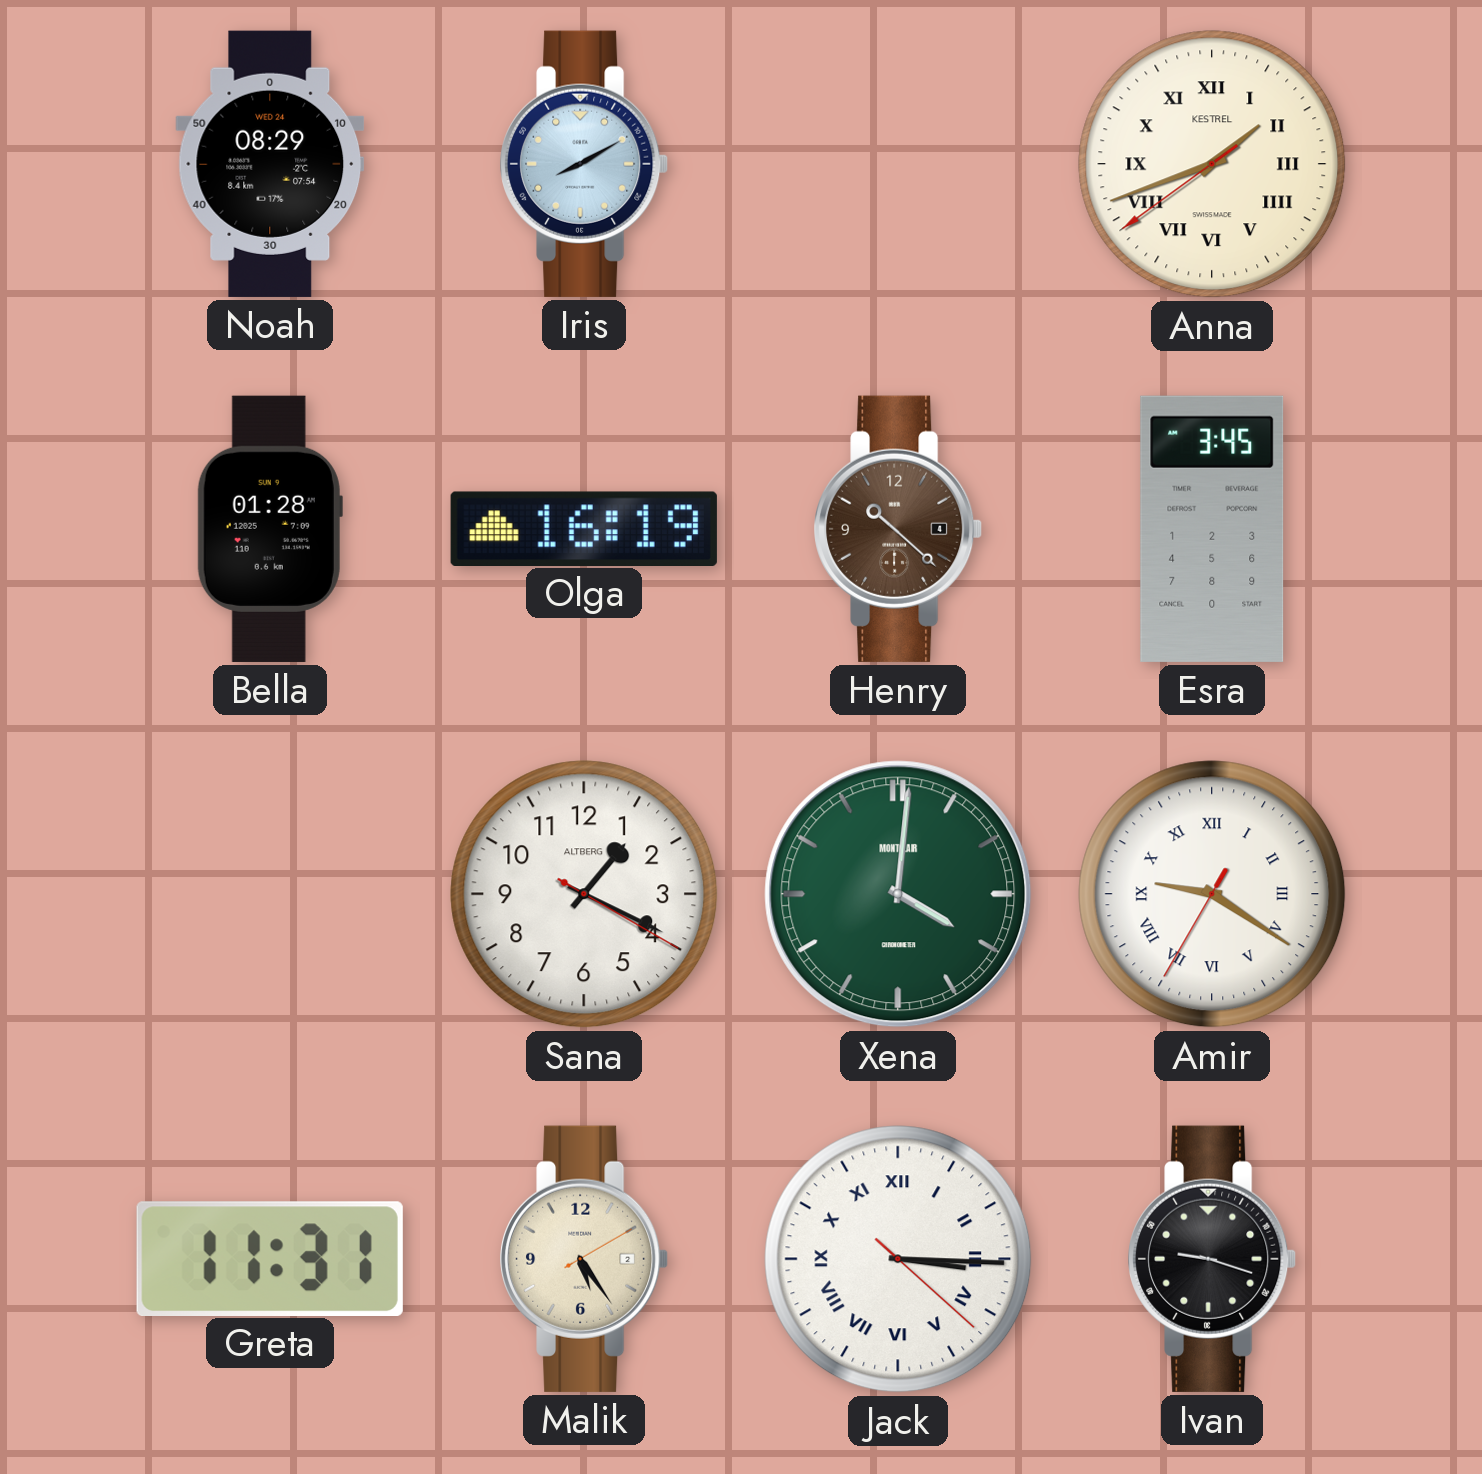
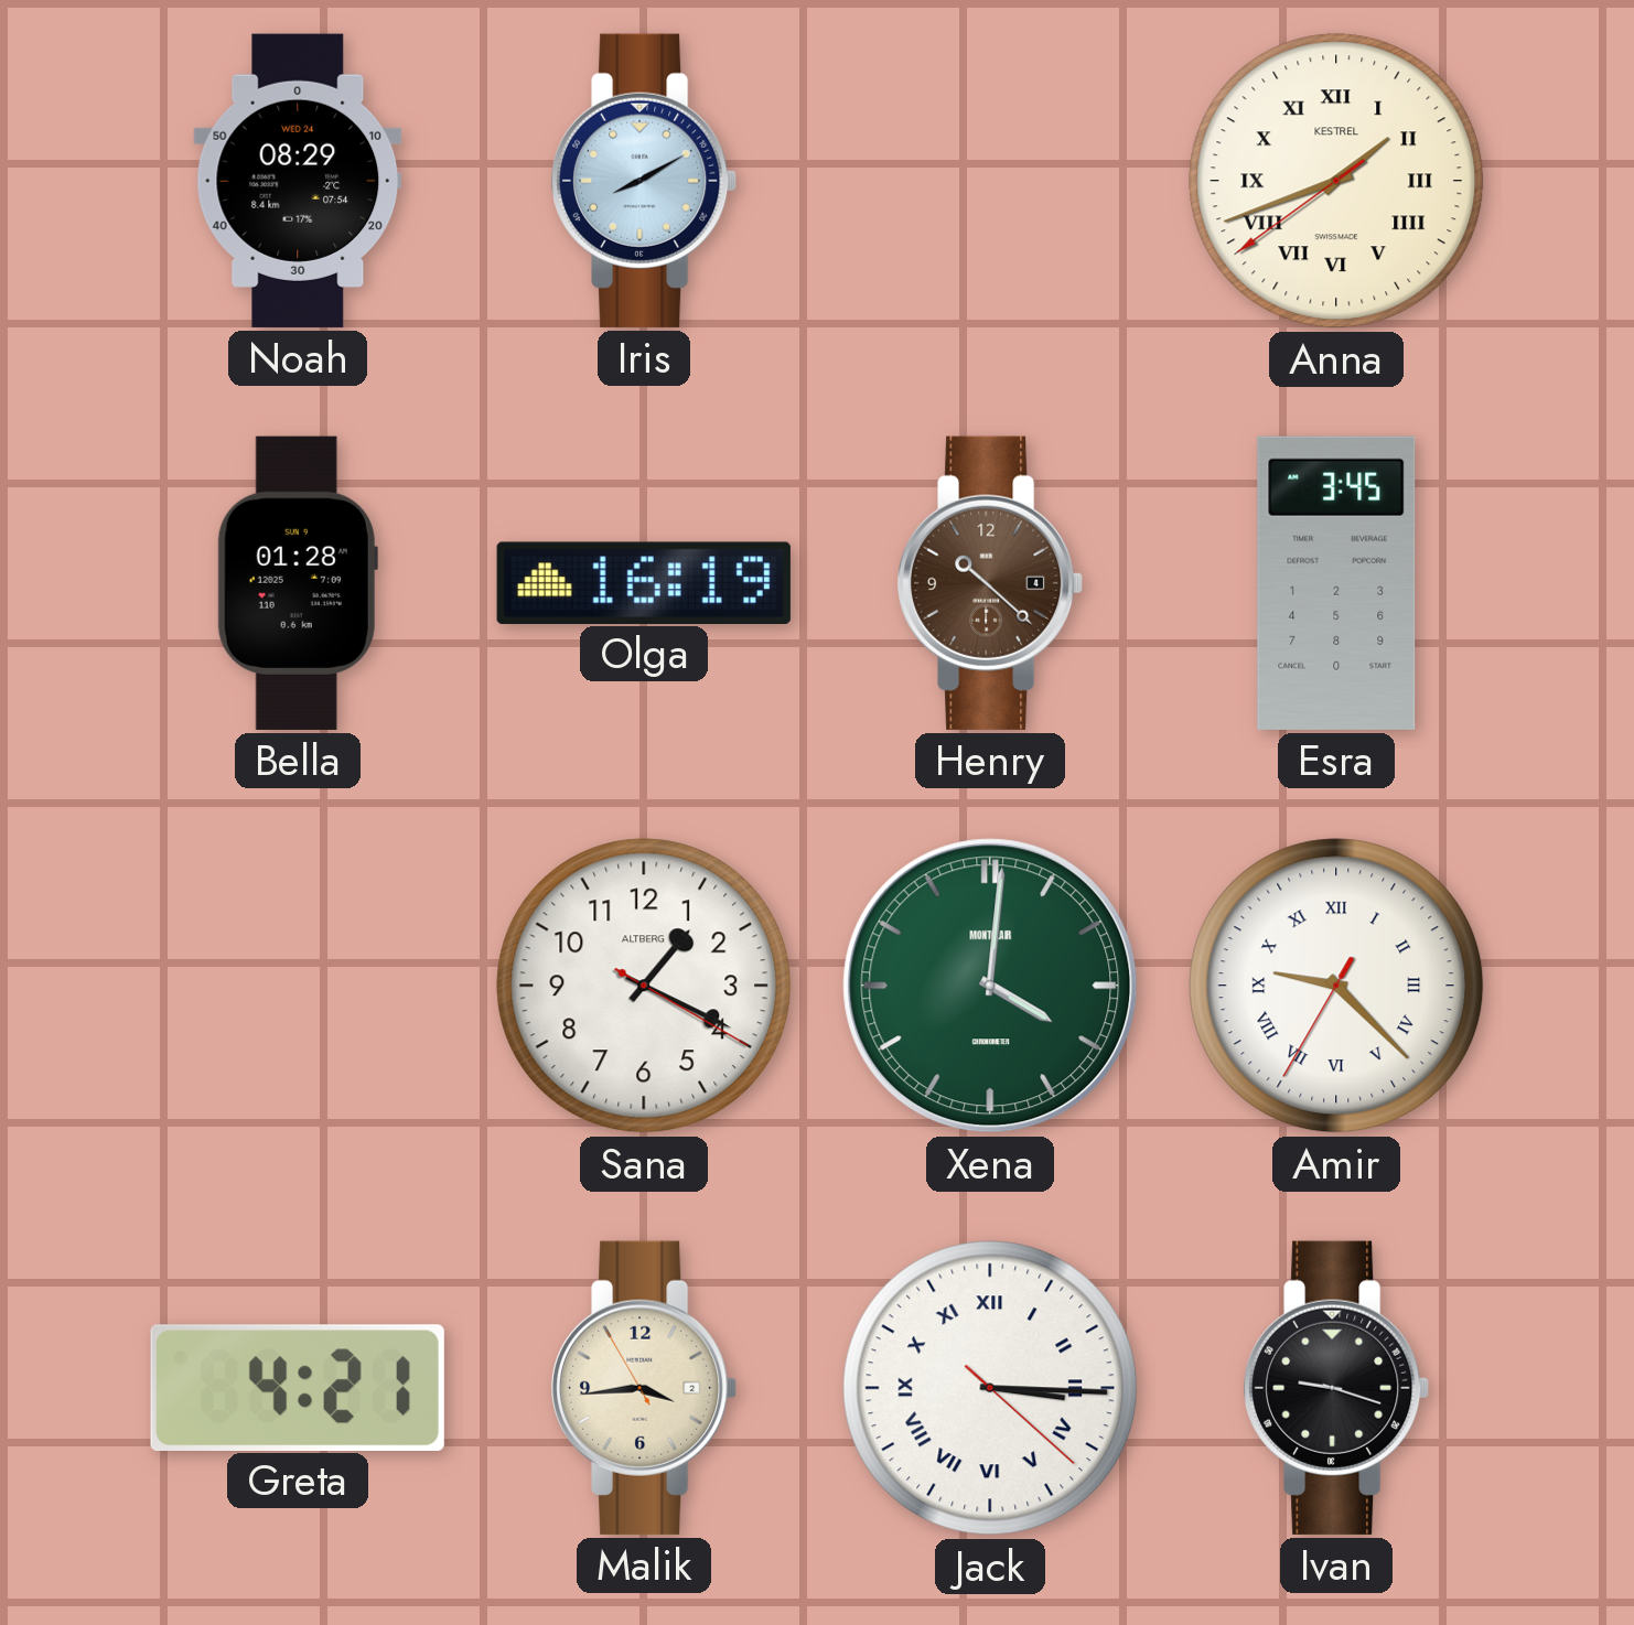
Amir: 9:20 -> 9:22
Greta: 11:31 -> 4:21
Malik: 5:24 -> 3:43
